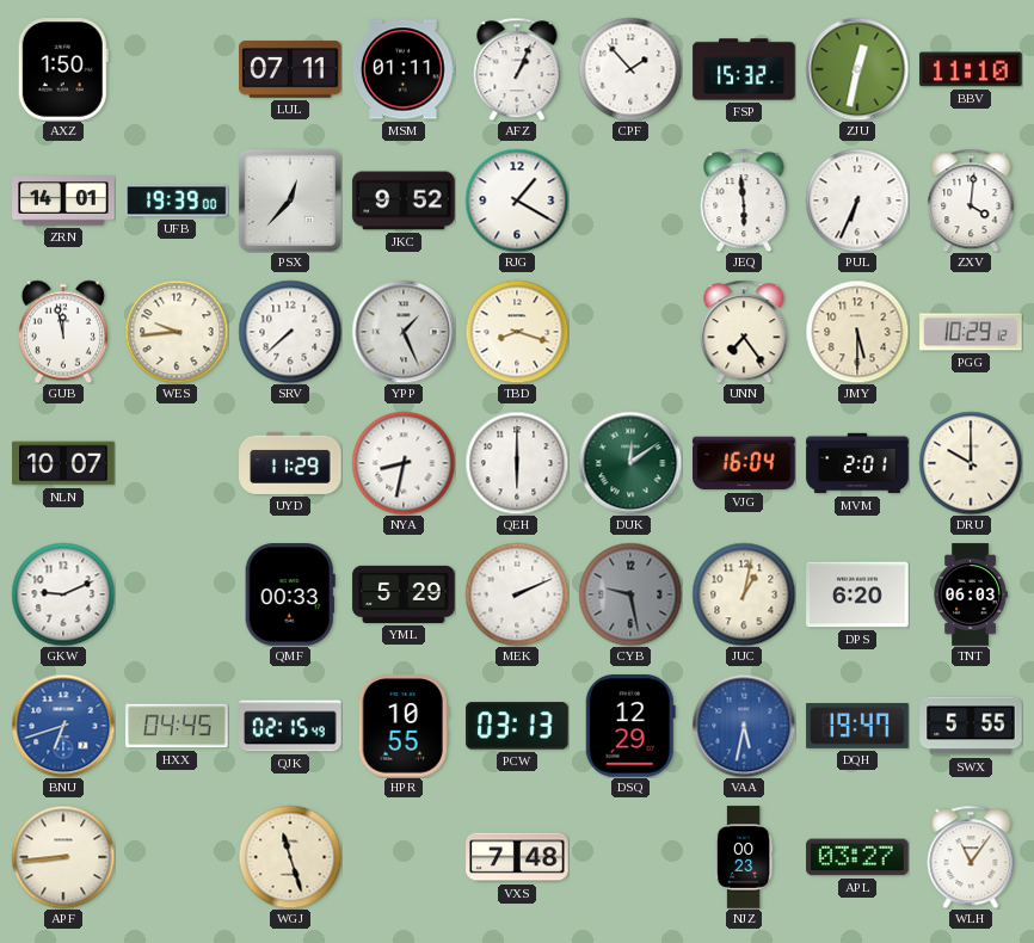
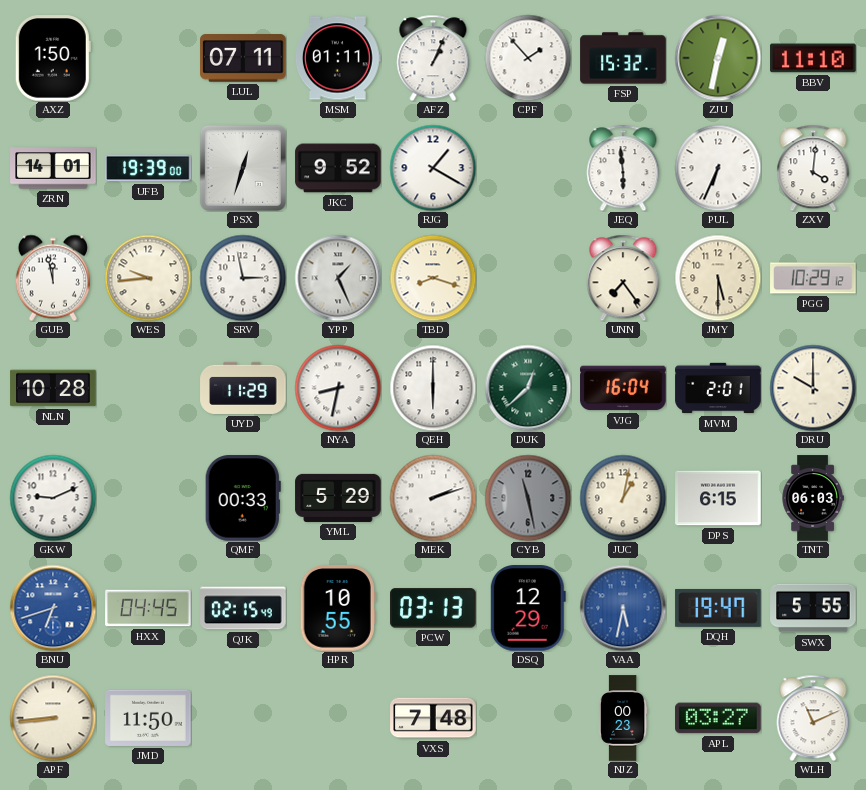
PSX: 12:37 -> 12:33
SRV: 7:38 -> 2:58
NLN: 10:07 -> 10:28
DUK: 12:09 -> 12:38
MEK: 2:11 -> 2:12
CYB: 9:28 -> 11:28
DPS: 6:20 -> 6:15
JMD: none -> 11:50
WGJ: 11:27 -> none
WLH: 11:06 -> 11:11
